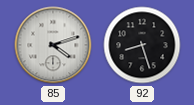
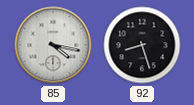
85: 4:12 -> 4:17
